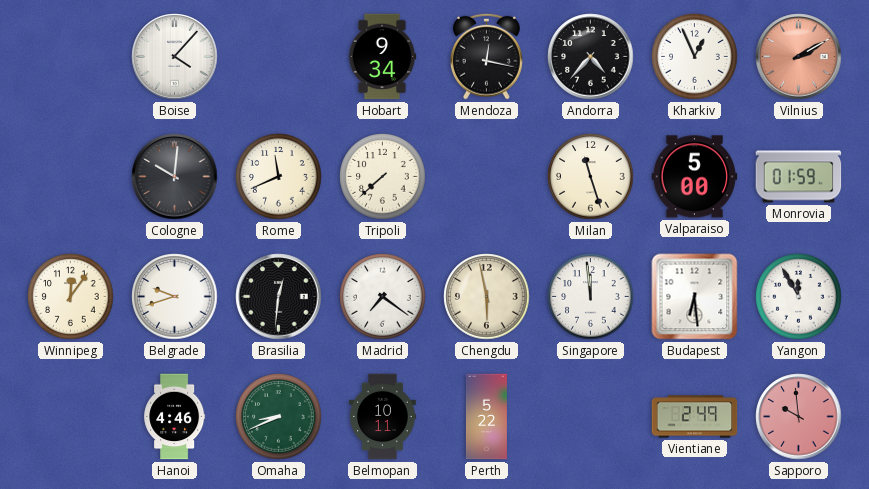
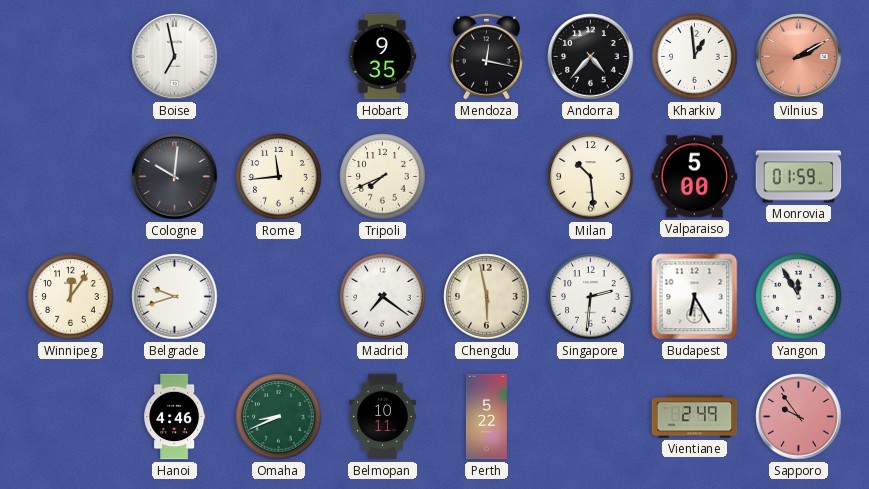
Boise: 4:07 -> 6:58
Hobart: 9:34 -> 9:35
Kharkiv: 12:56 -> 12:59
Rome: 11:41 -> 11:44
Tripoli: 7:38 -> 7:41
Milan: 11:27 -> 10:29
Brasilia: 12:31 -> none
Singapore: 11:59 -> 2:31
Budapest: 6:29 -> 6:25
Sapporo: 9:59 -> 9:54
